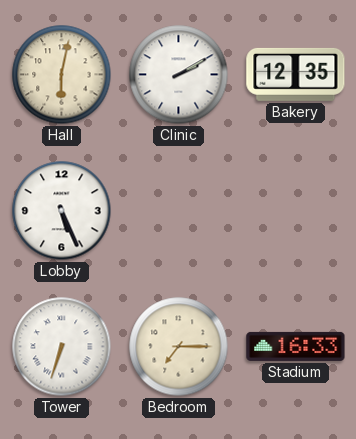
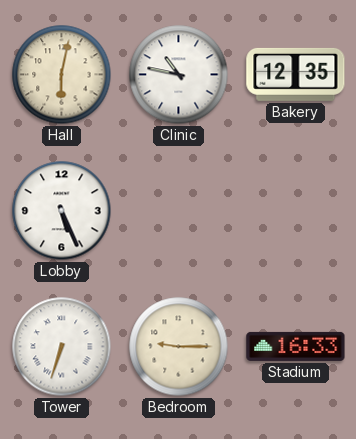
Clinic: 2:10 -> 10:47
Bedroom: 7:15 -> 9:15
